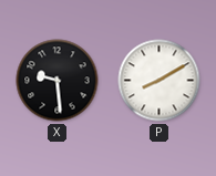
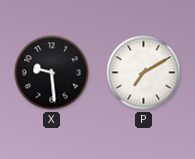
P: 8:10 -> 7:10
